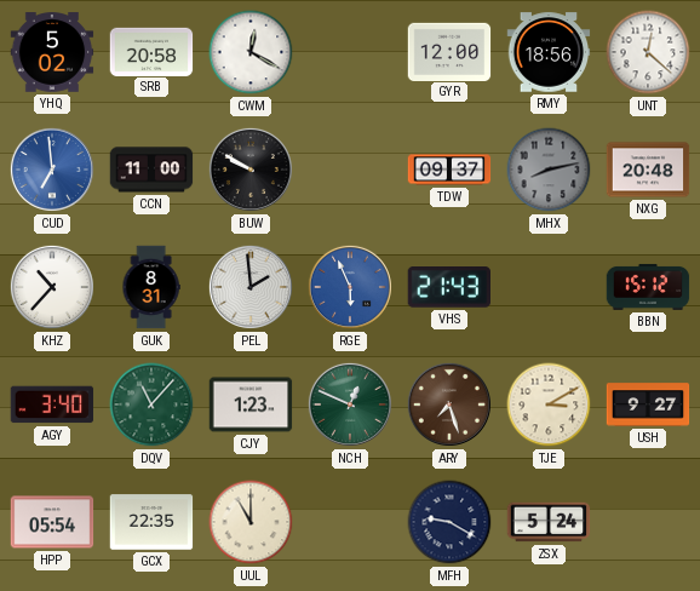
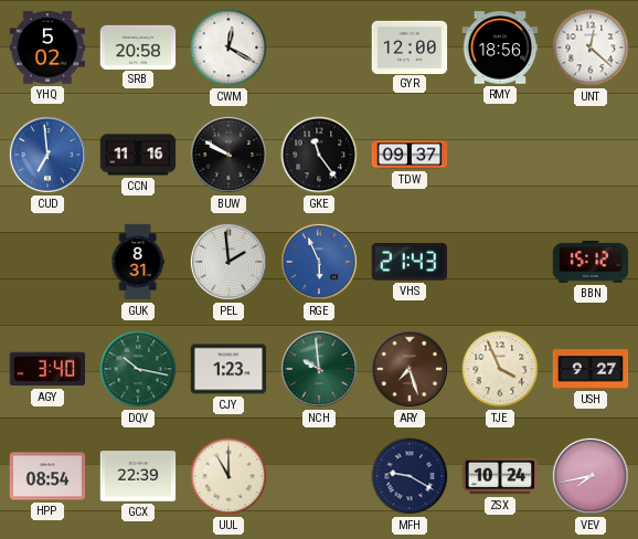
CCN: 11:00 -> 11:16
GKE: none -> 11:24
MHX: 8:13 -> none
NXG: 20:48 -> none
KHZ: 10:37 -> none
DQV: 11:07 -> 10:17
NCH: 12:49 -> 9:59
TJE: 3:10 -> 3:56
HPP: 05:54 -> 08:54
GCX: 22:35 -> 22:39
ZSX: 5:24 -> 10:24
VEV: none -> 7:43
